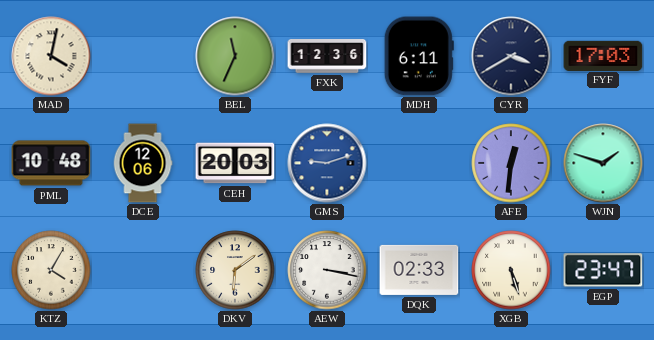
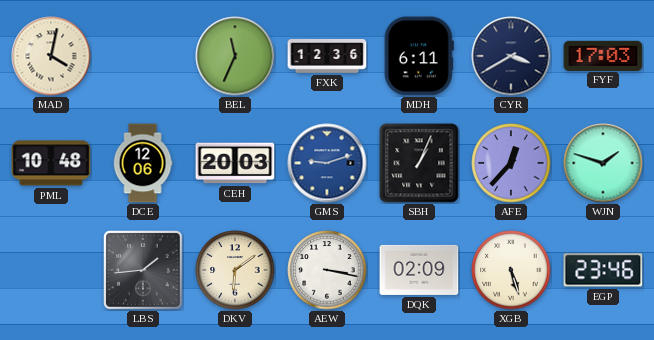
SBH: none -> 1:04
AFE: 12:31 -> 12:37
KTZ: 4:05 -> none
LBS: none -> 1:44
DQK: 02:33 -> 02:09
EGP: 23:47 -> 23:46
